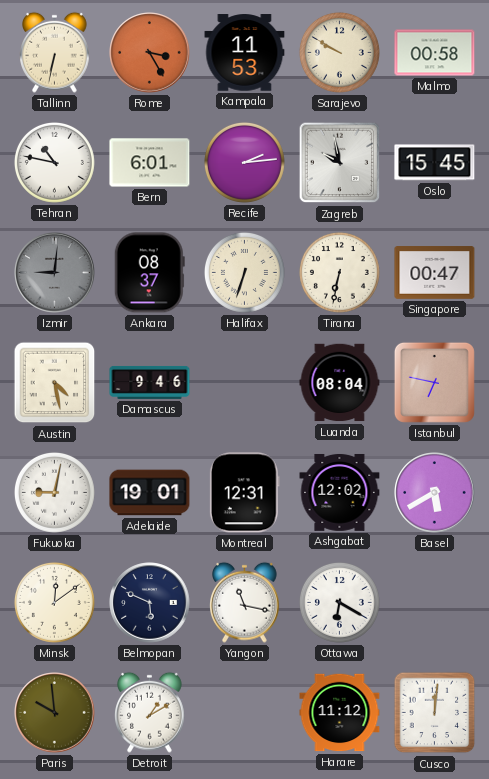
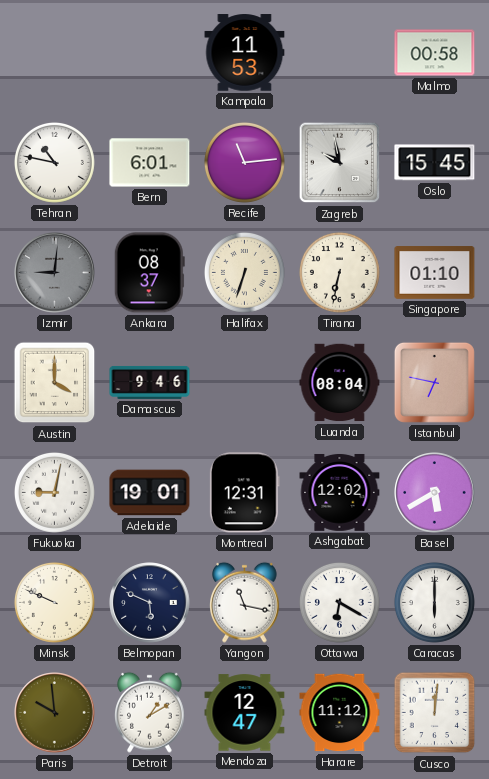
Tallinn: 6:32 -> none
Rome: 3:25 -> none
Sarajevo: 9:50 -> none
Recife: 2:14 -> 11:14
Singapore: 00:47 -> 01:10
Austin: 4:28 -> 4:00
Minsk: 12:09 -> 9:49
Caracas: none -> 6:00
Mendoza: none -> 12:47
